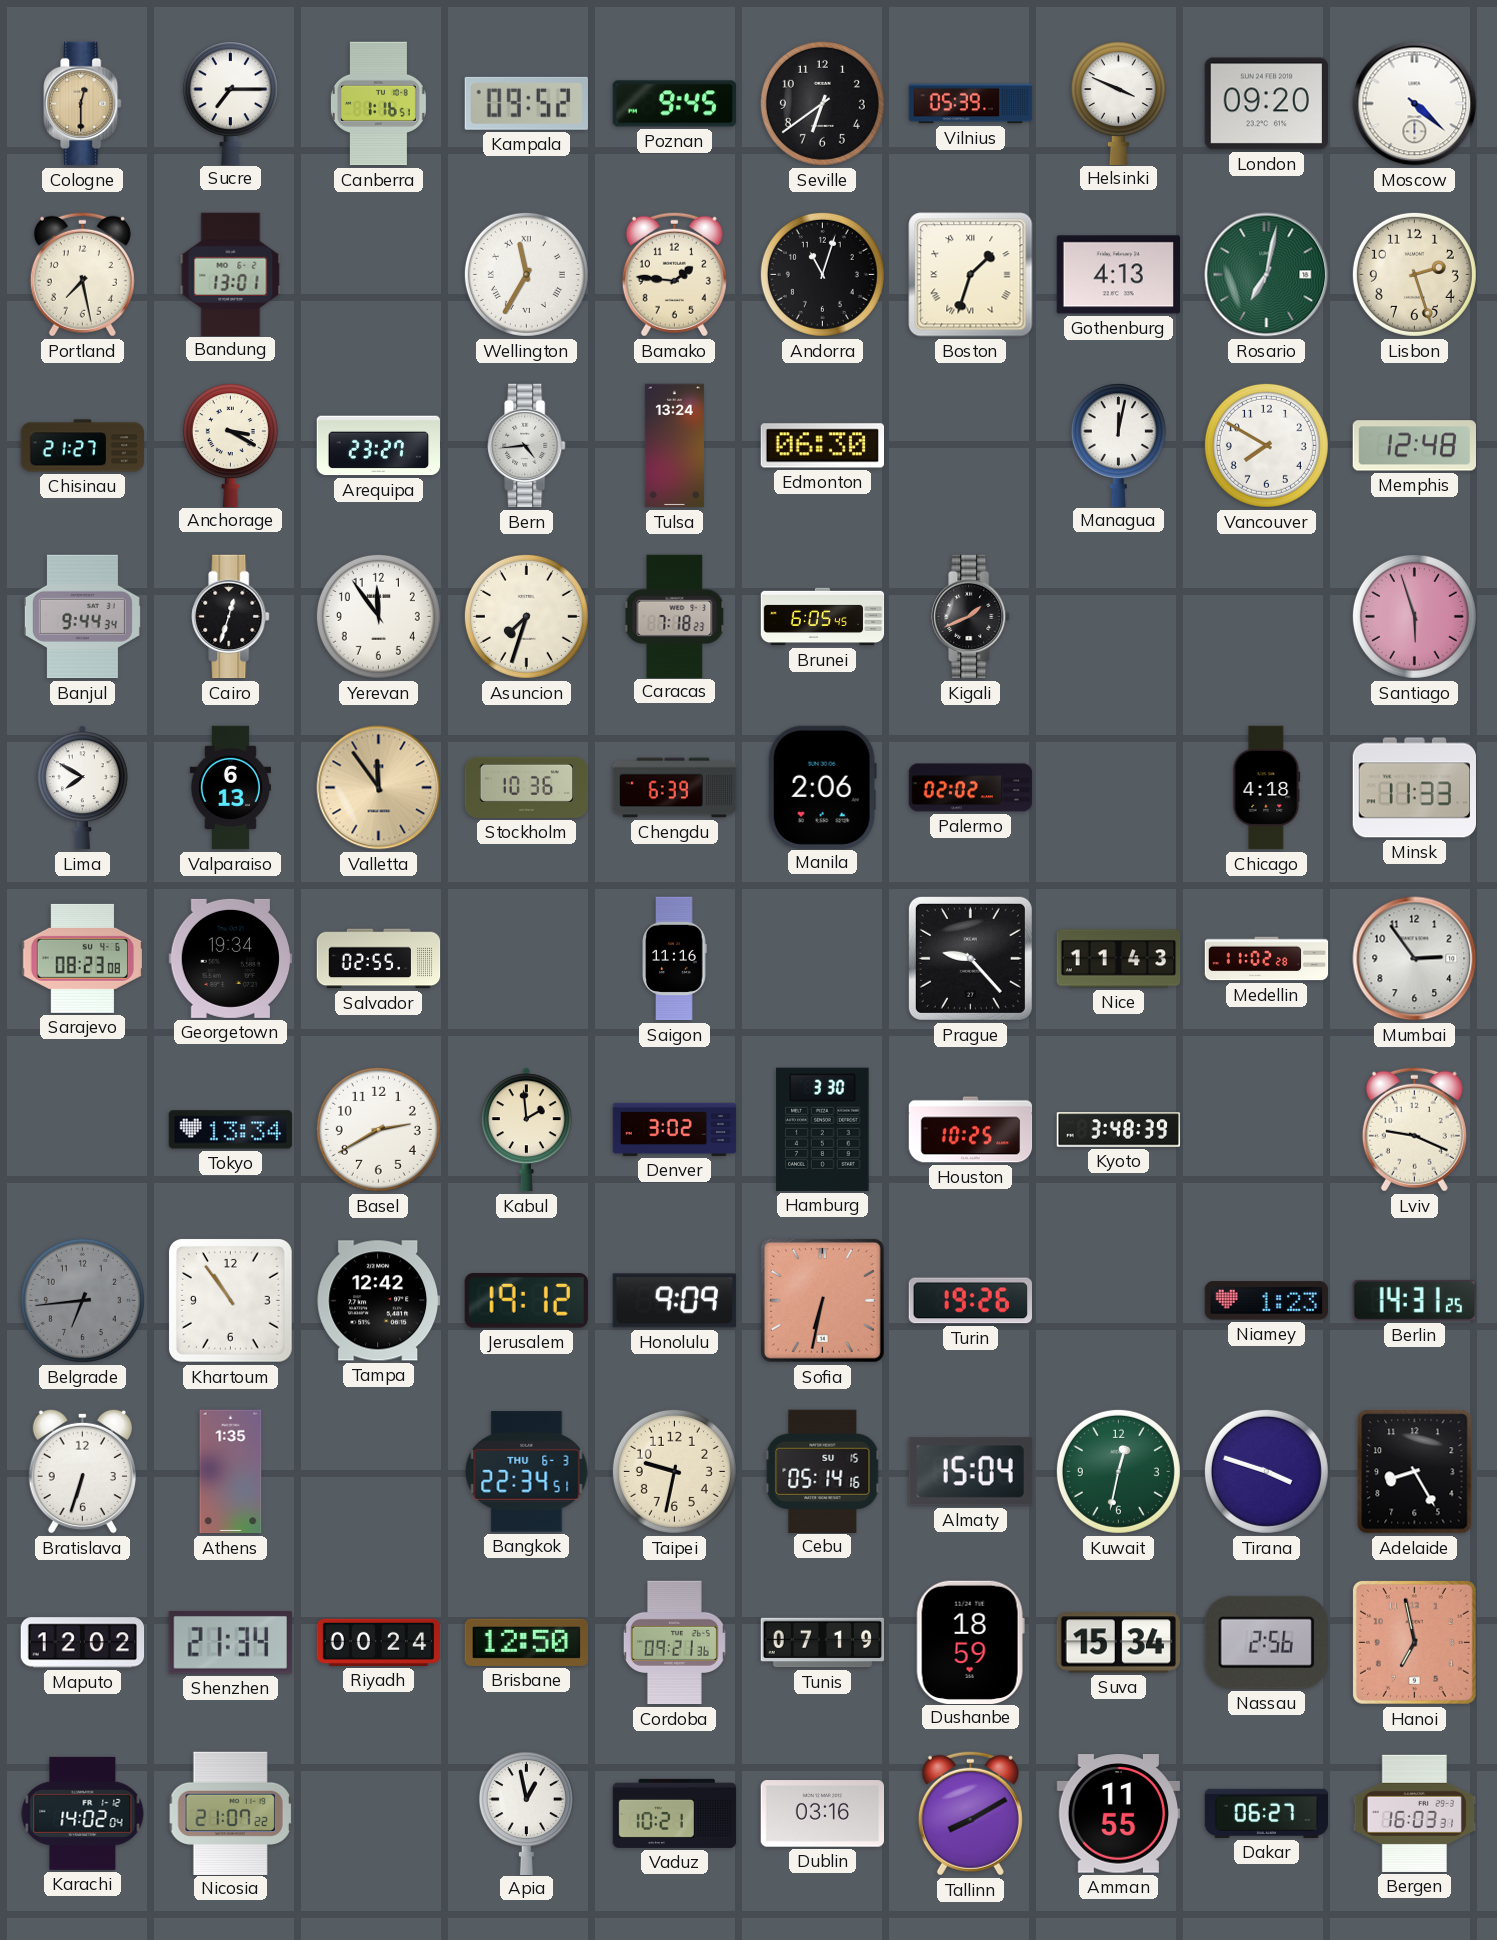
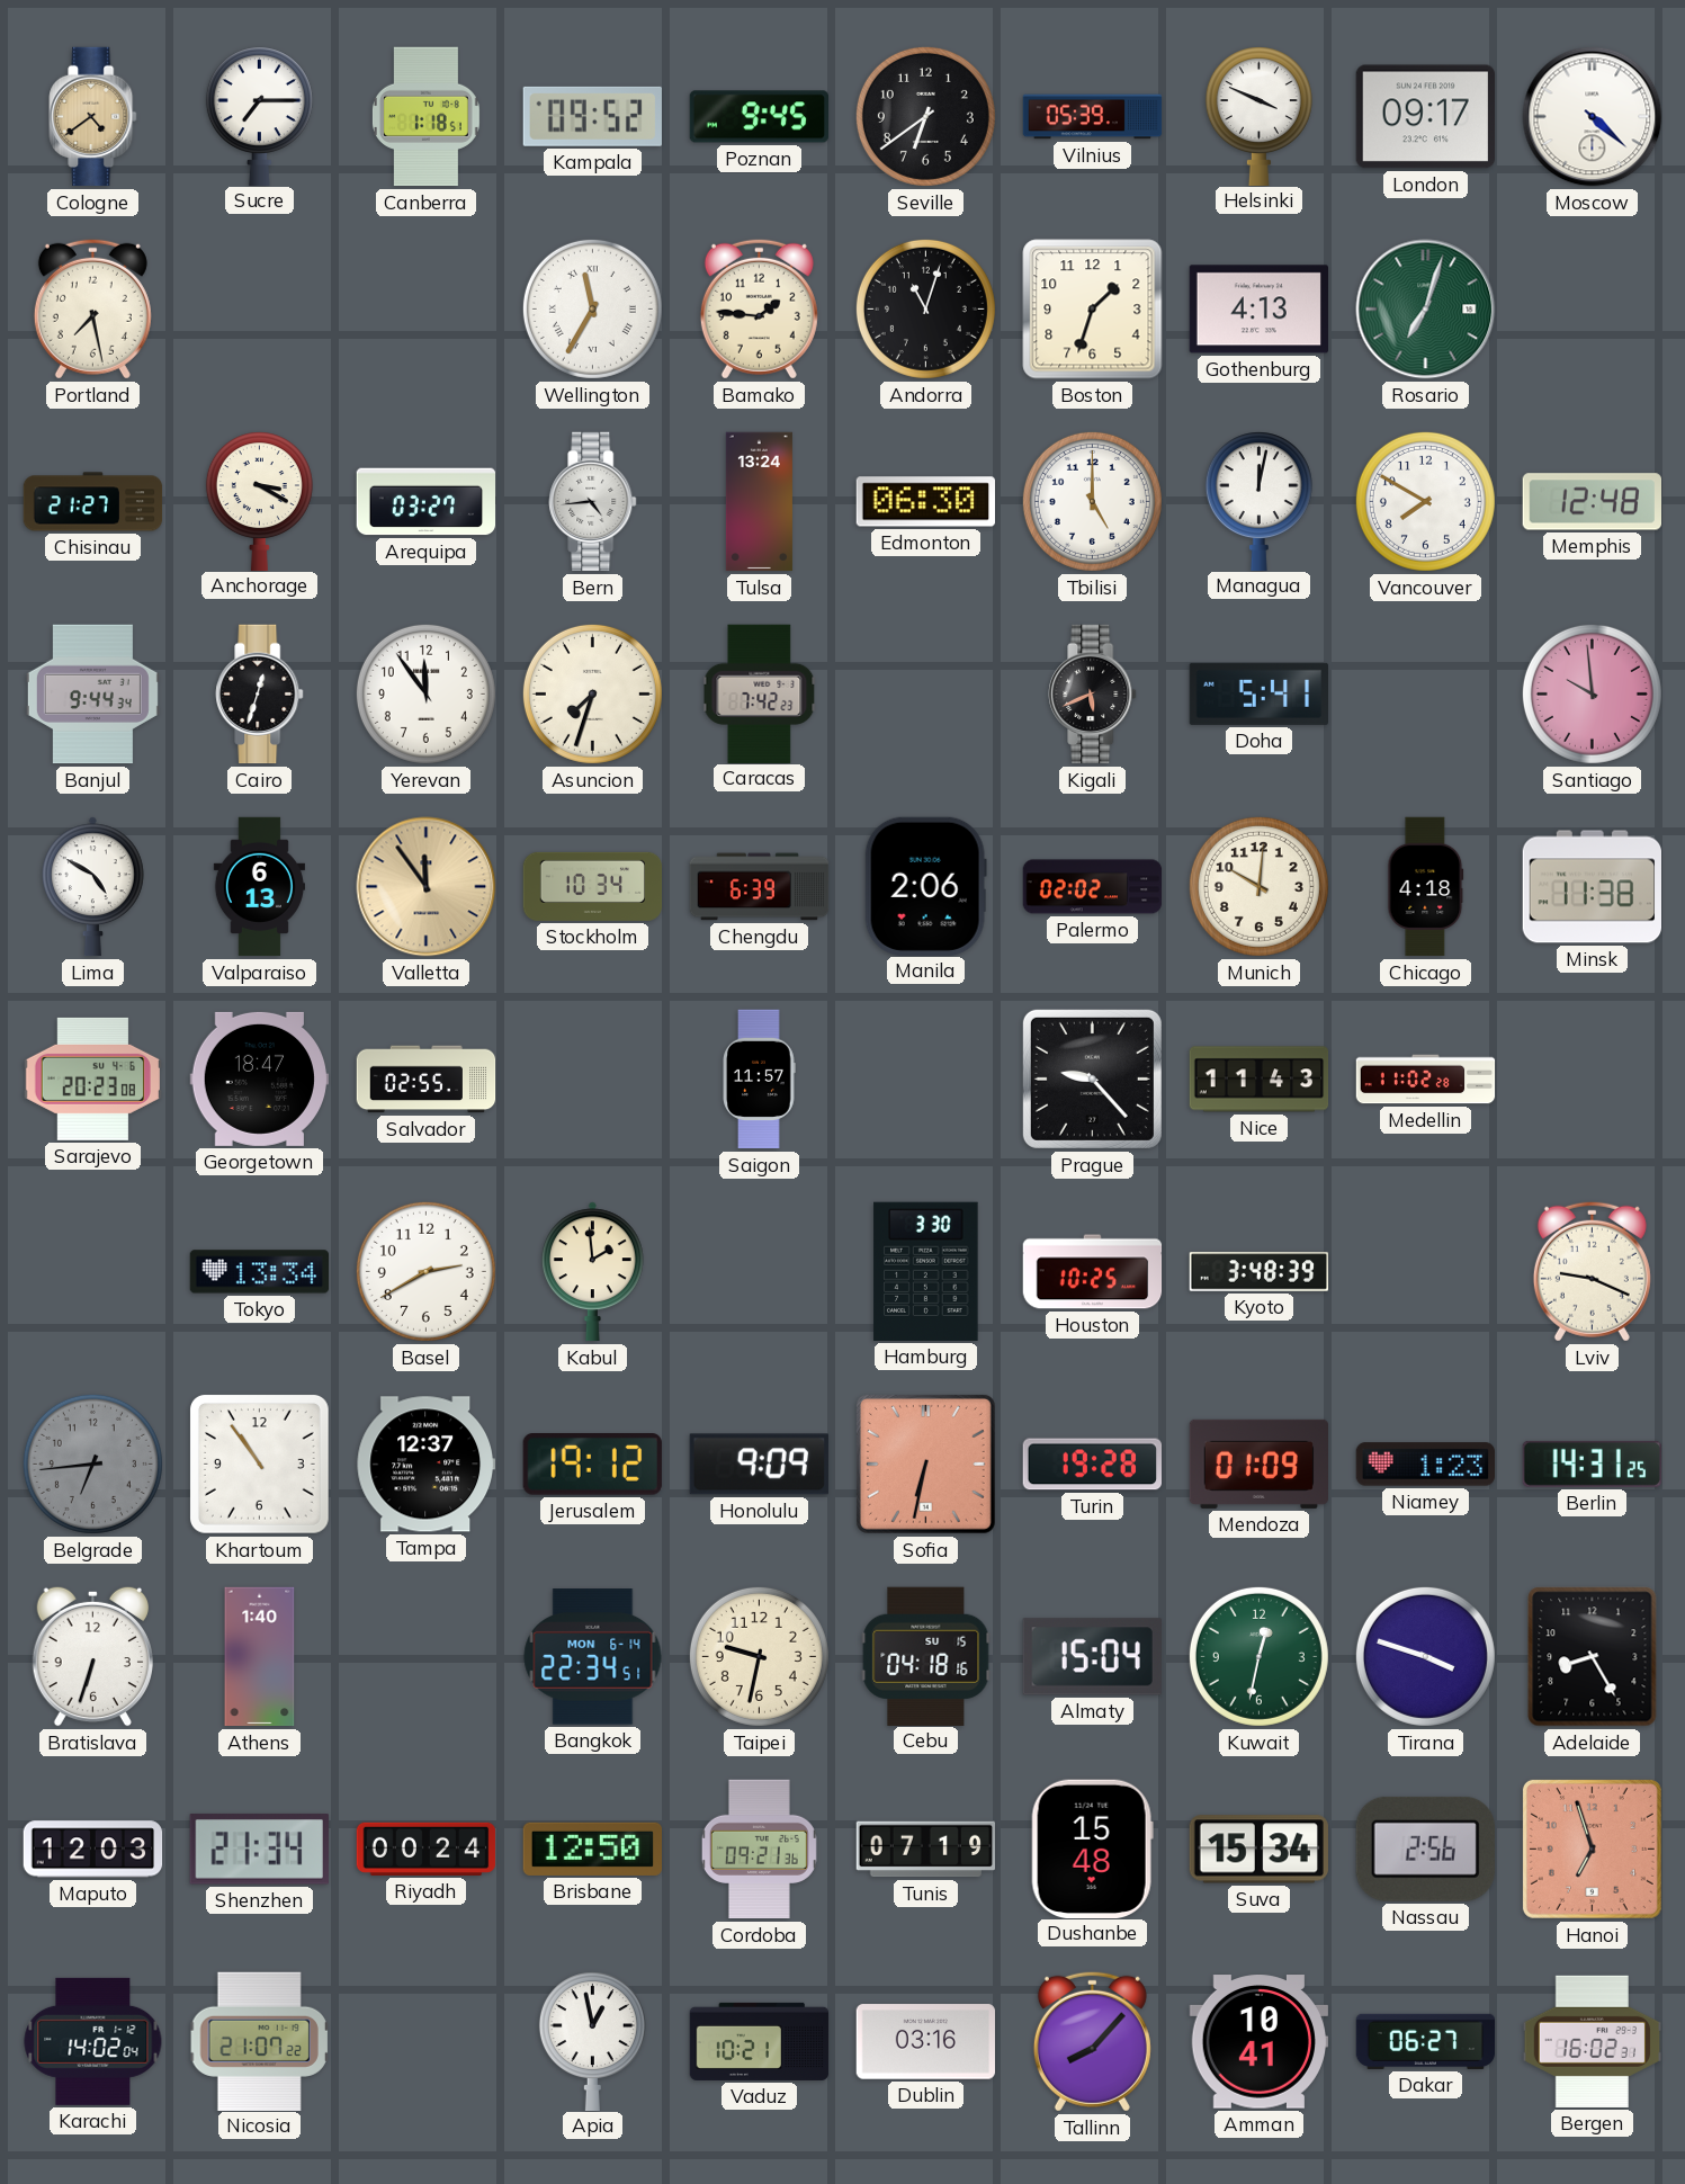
Cologne: 12:30 -> 4:39
Canberra: 1:16 -> 1:18
London: 09:20 -> 09:17
Bandung: 13:01 -> none
Boston numerals: Roman -> Arabic
Rosario: 7:02 -> 7:03
Lisbon: 2:27 -> none
Arequipa: 23:27 -> 03:27
Tbilisi: none -> 5:00
Caracas: 7:18 -> 7:42
Brunei: 6:05 -> none
Kigali: 1:41 -> 5:41
Doha: none -> 5:41
Santiago: 5:57 -> 9:59
Lima: 7:50 -> 4:50
Stockholm: 10:36 -> 10:34
Munich: none -> 10:01
Minsk: 11:33 -> 11:38
Sarajevo: 08:23 -> 20:23
Georgetown: 19:34 -> 18:47
Saigon: 11:16 -> 11:57
Mumbai: 2:54 -> none
Denver: 3:02 -> none
Tampa: 12:42 -> 12:37
Turin: 19:26 -> 19:28
Mendoza: none -> 01:09
Athens: 1:35 -> 1:40
Bangkok date: THU 6-3 -> MON 6-14
Cebu: 05:14 -> 04:18
Maputo: 12:02 -> 12:03
Dushanbe: 18:59 -> 15:48
Hanoi: 6:58 -> 6:57
Tallinn: 8:10 -> 8:07
Amman: 11:55 -> 10:41
Bergen: 16:03 -> 16:02
